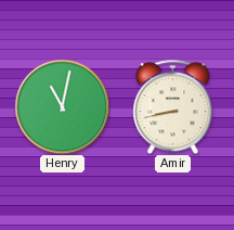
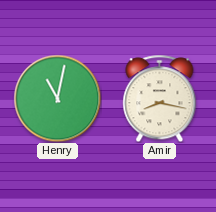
Amir: 8:43 -> 8:17
